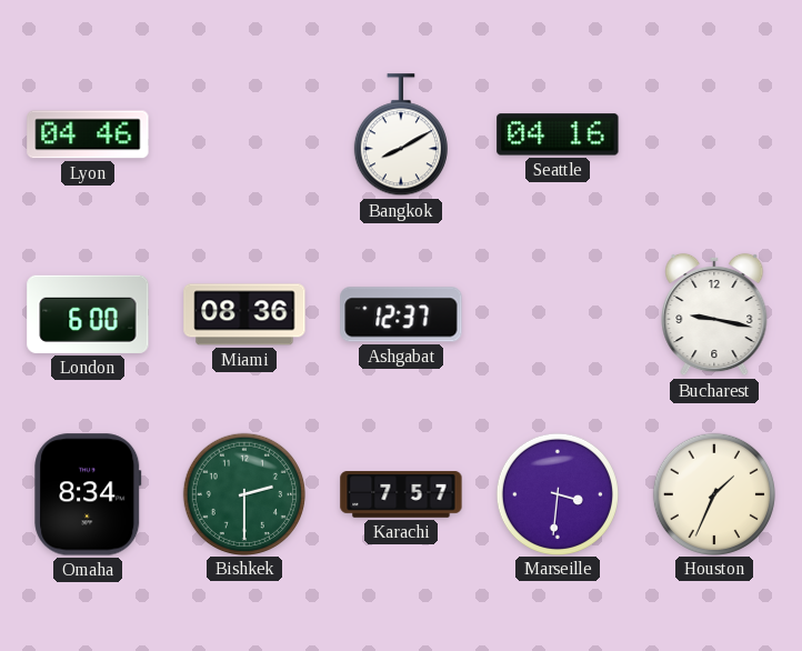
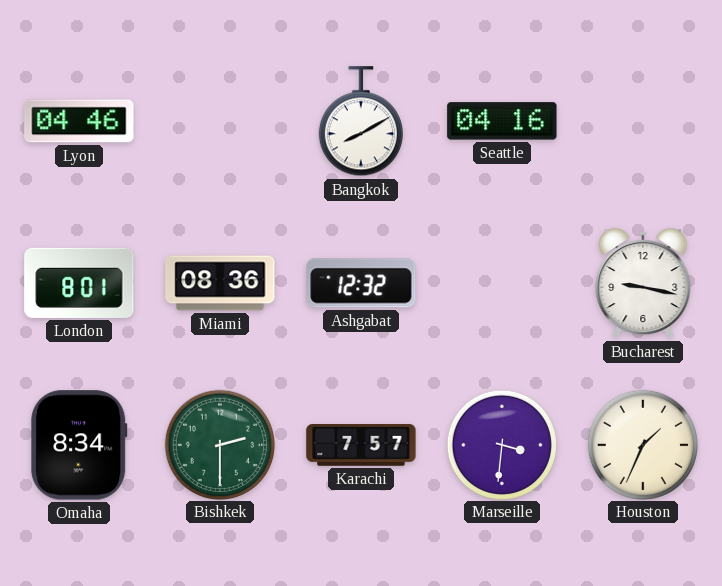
London: 6:00 -> 8:01
Ashgabat: 12:37 -> 12:32
